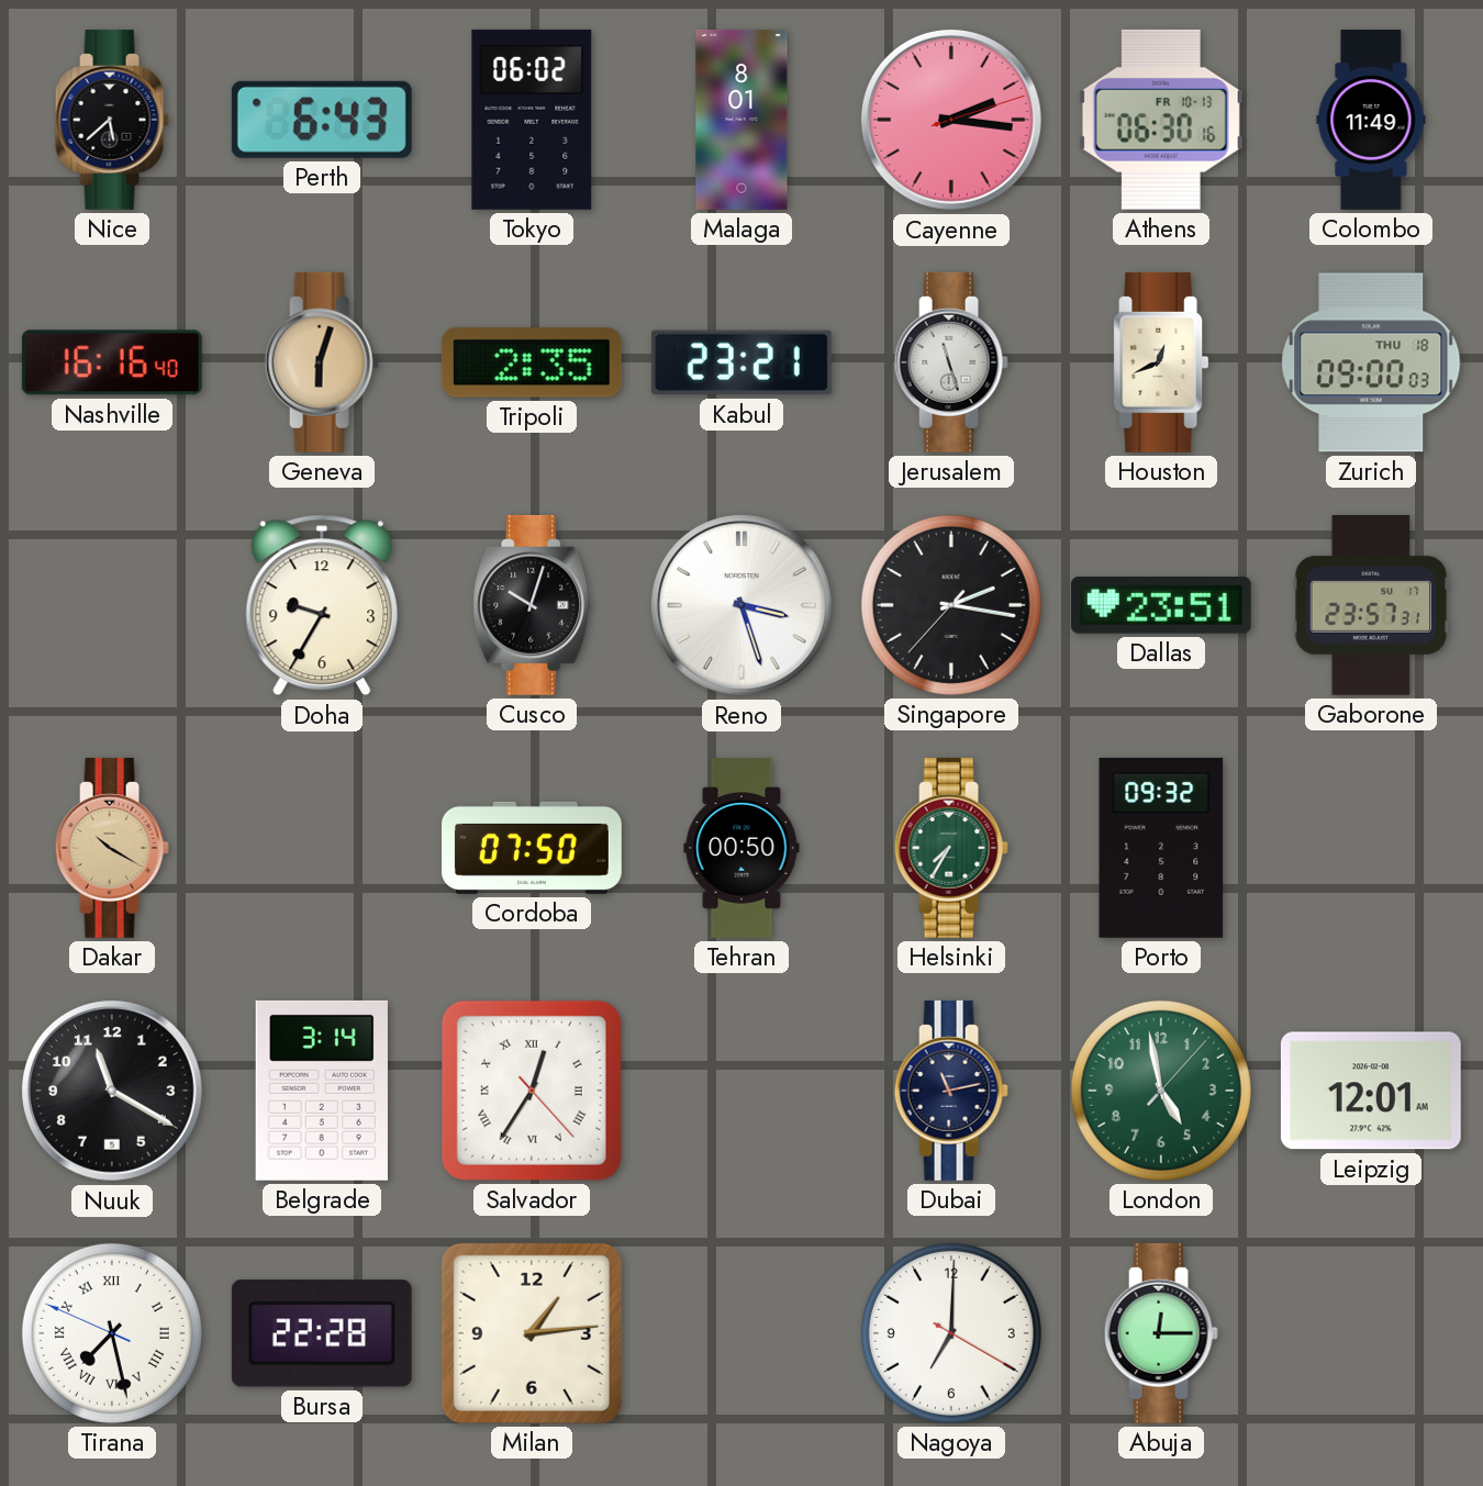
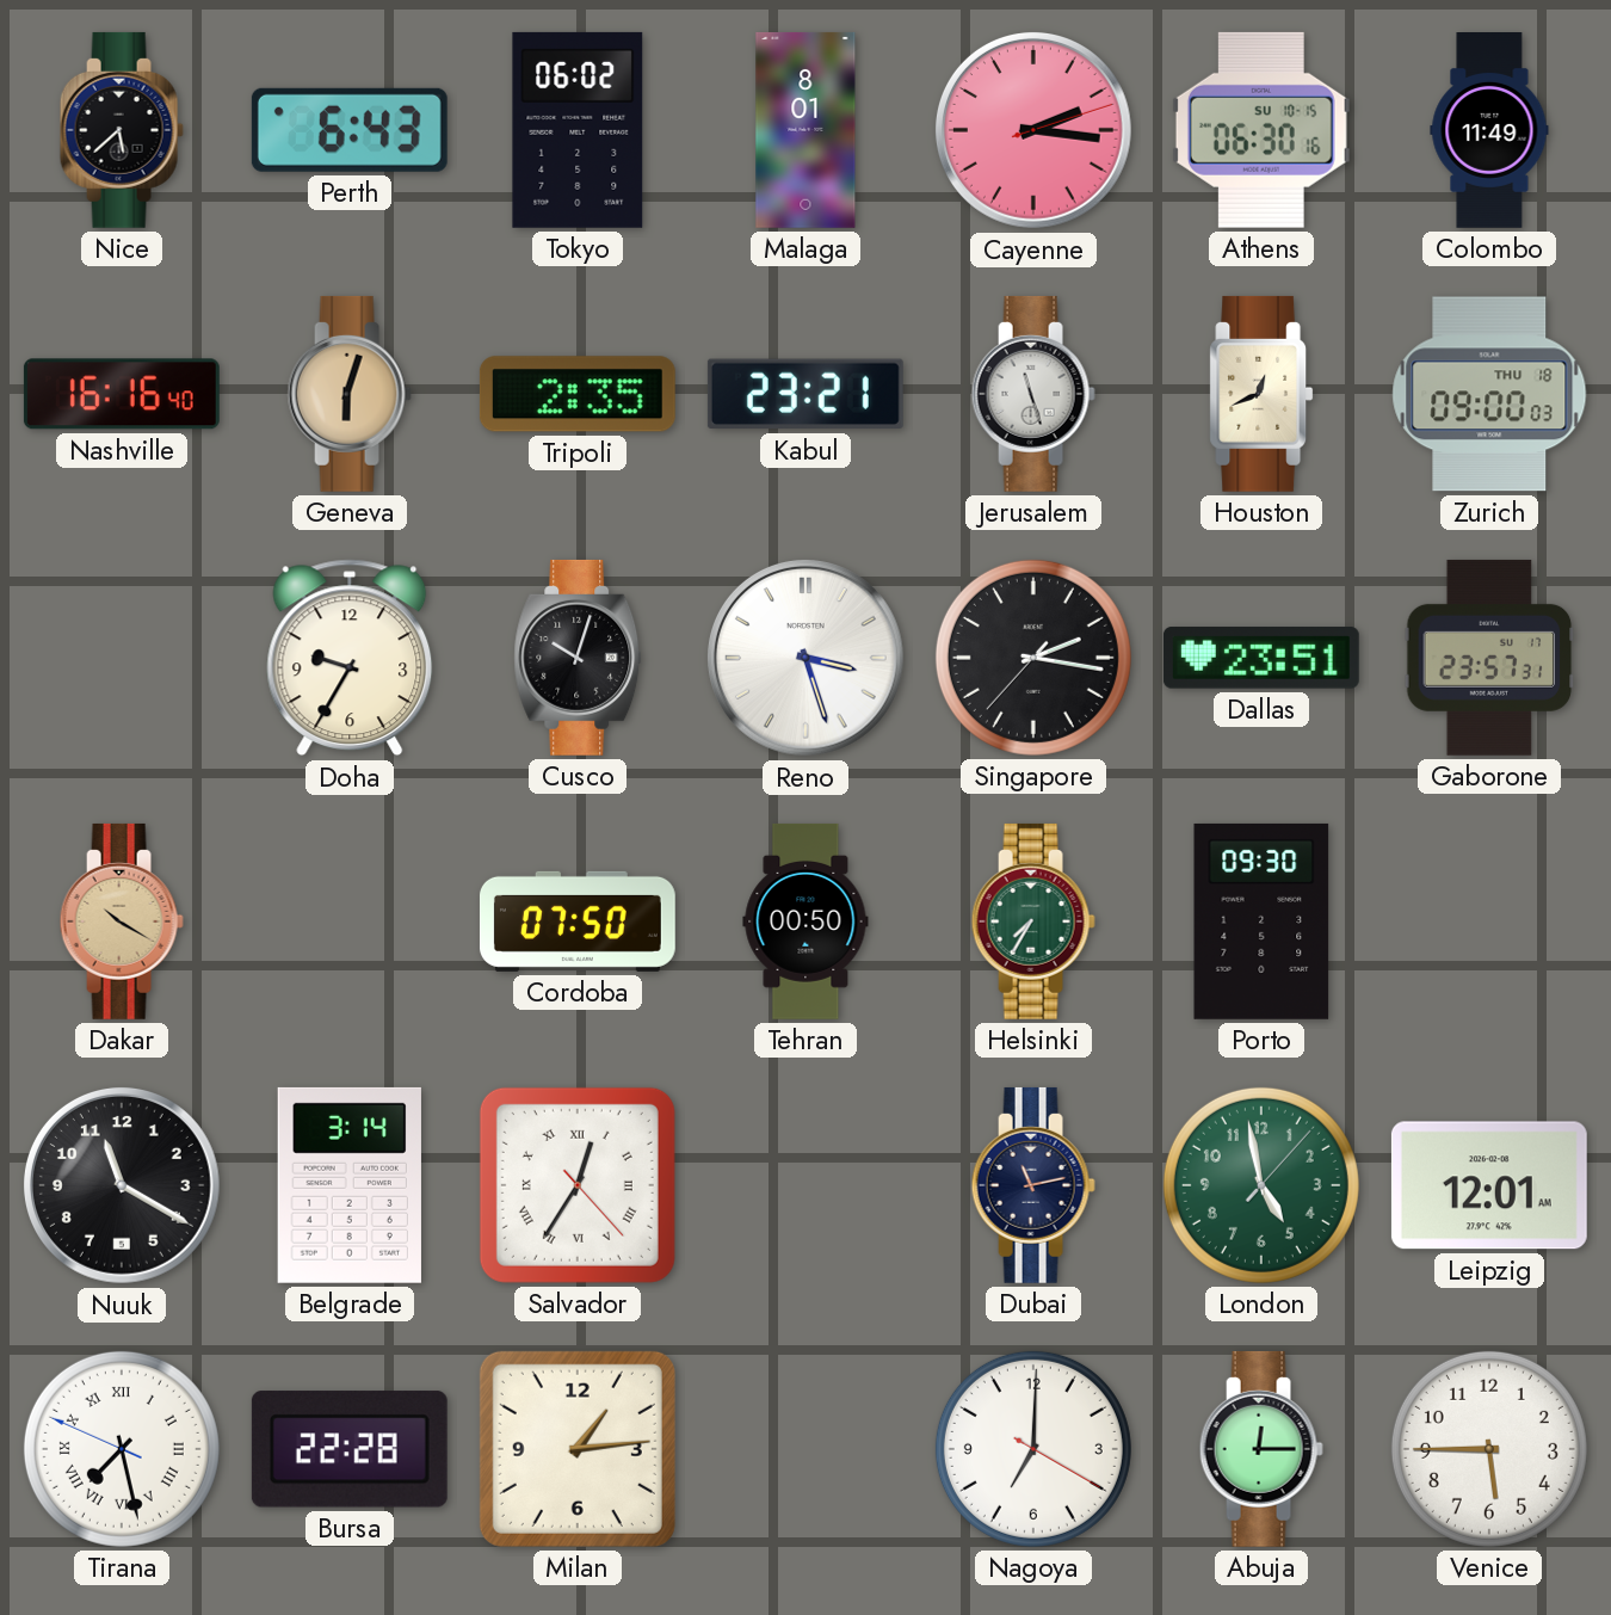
Athens date: FR 10-13 -> SU 10-15
Porto: 09:32 -> 09:30
Venice: none -> 5:45
